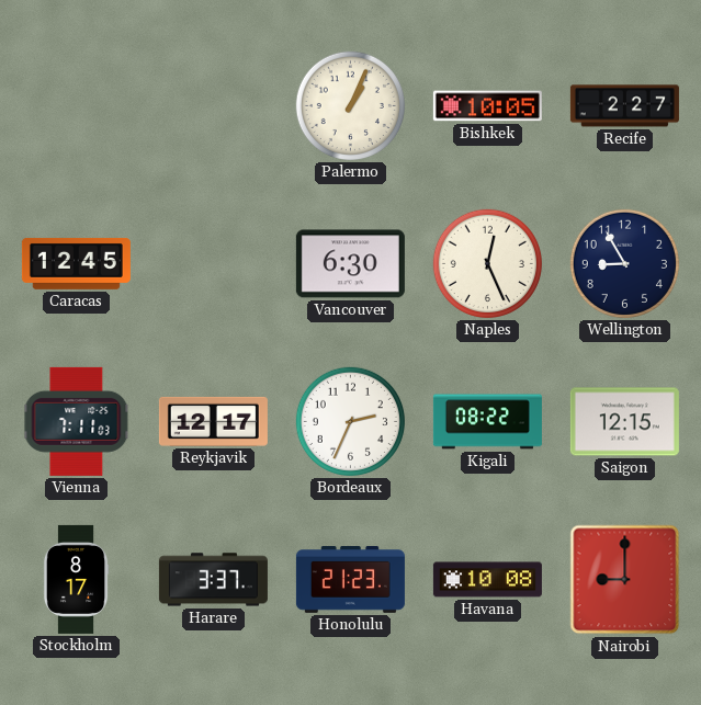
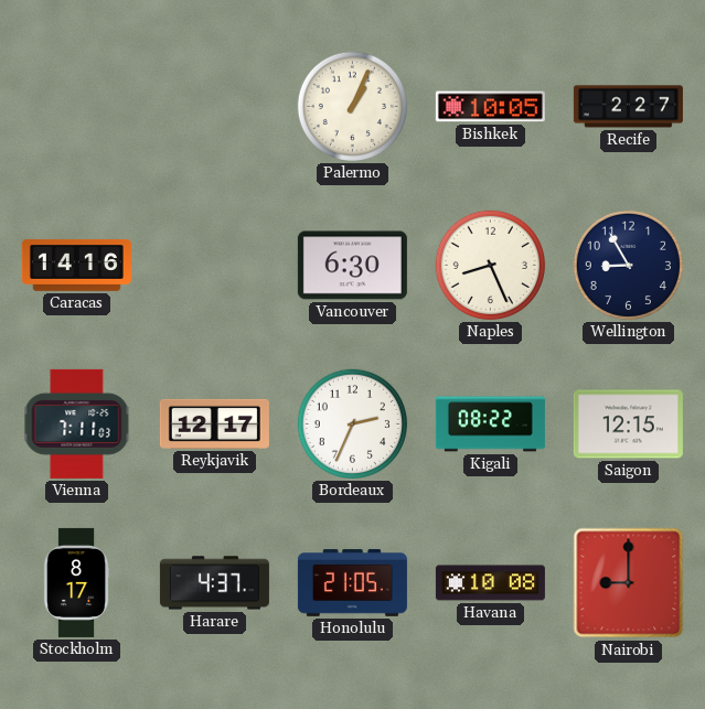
Caracas: 12:45 -> 14:16
Naples: 12:26 -> 8:26
Harare: 3:37 -> 4:37
Honolulu: 21:23 -> 21:05
